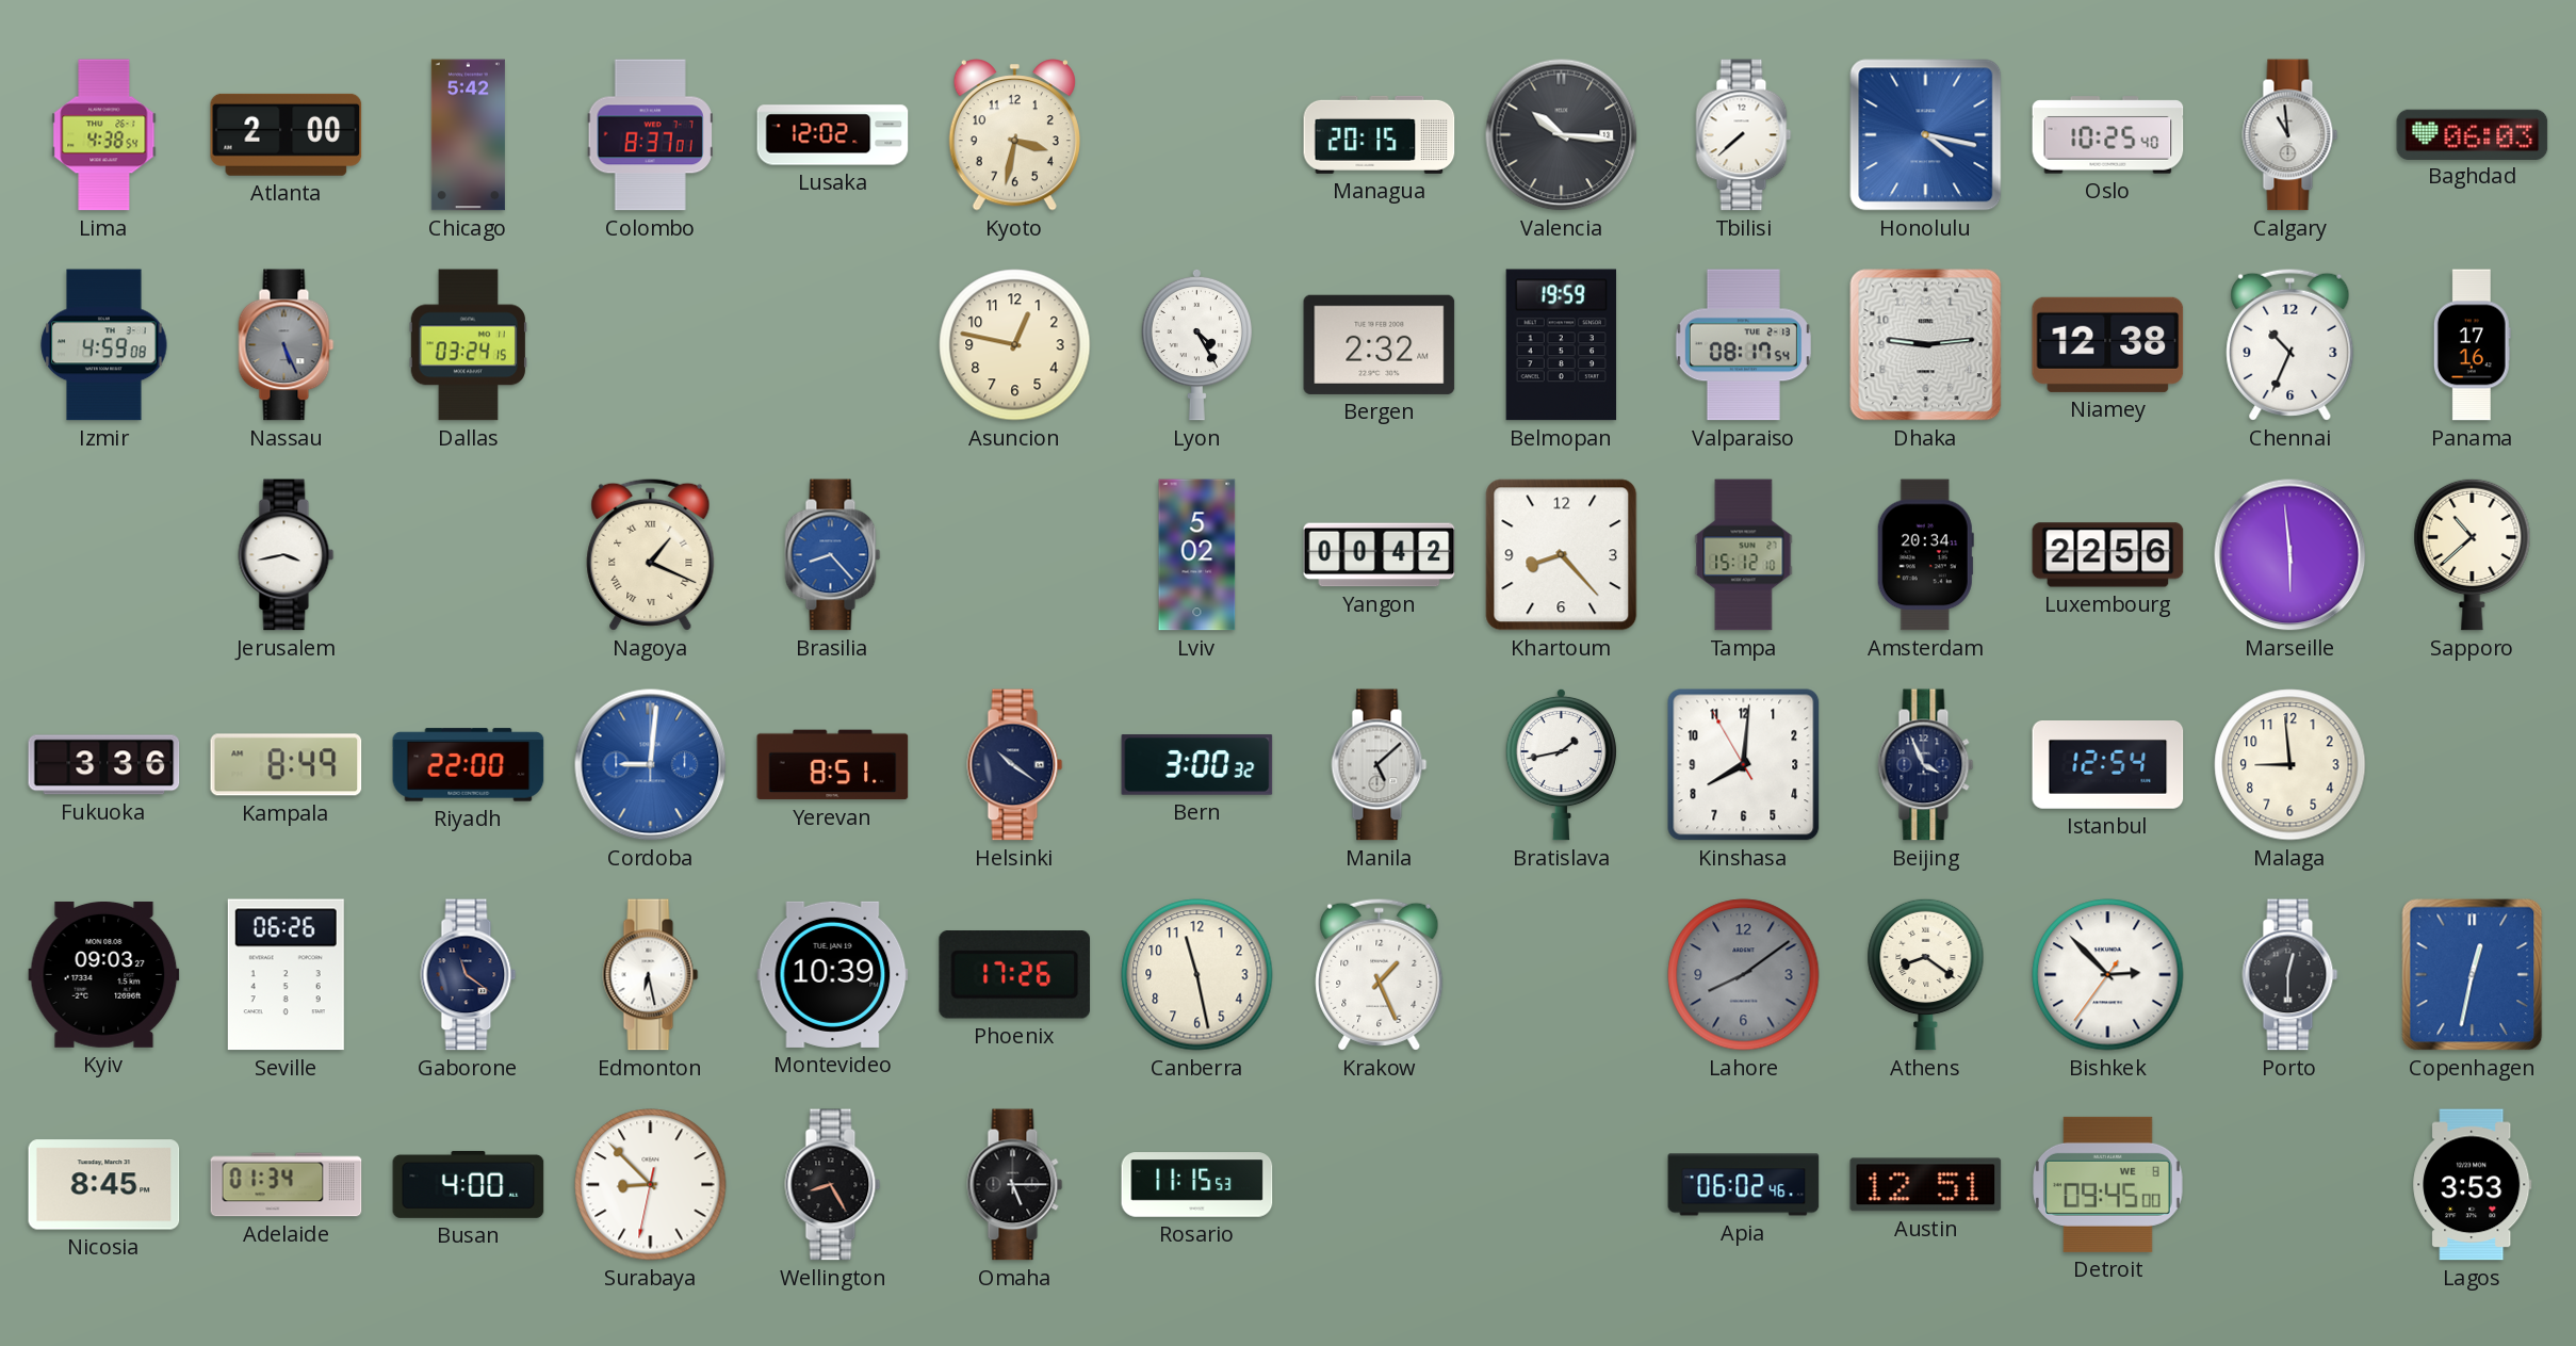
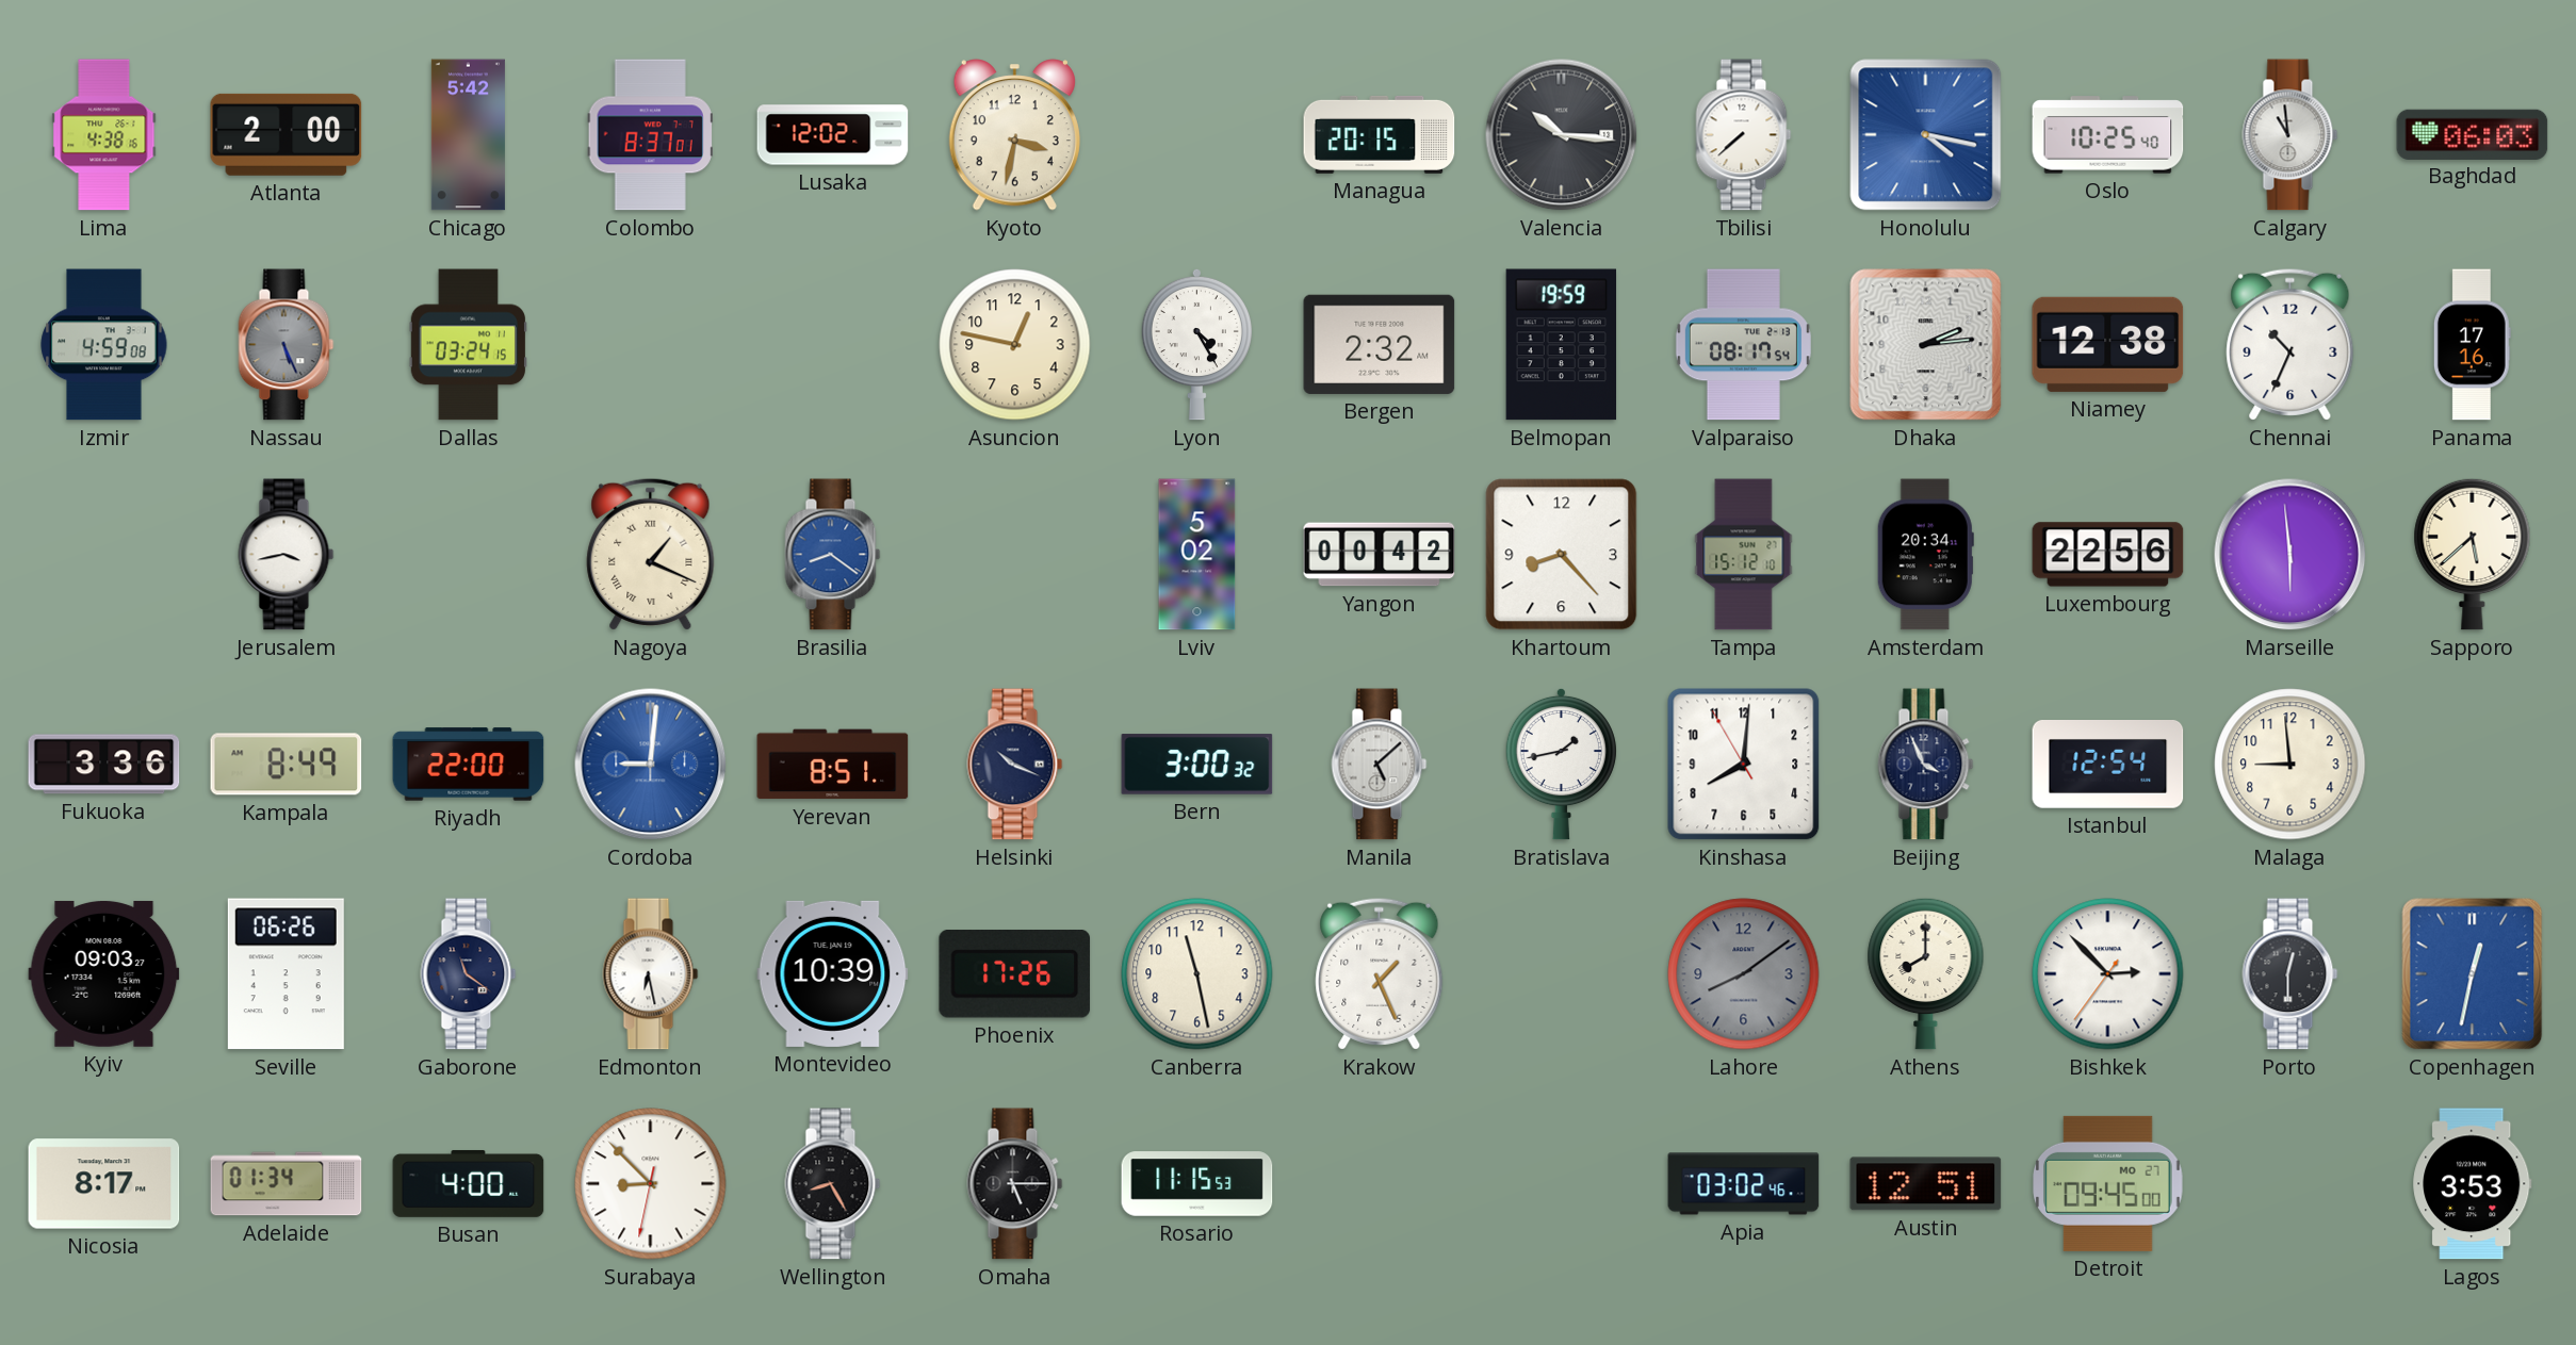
Lima: 4:38:54 -> 4:38:16
Dhaka: 9:14 -> 2:14
Brasilia: 8:23 -> 8:21
Sapporo: 10:38 -> 5:38
Helsinki: 10:21 -> 10:19
Athens: 8:21 -> 8:00
Nicosia: 8:45 -> 8:17
Apia: 06:02 -> 03:02
Detroit date: WE 8 -> MO 27
